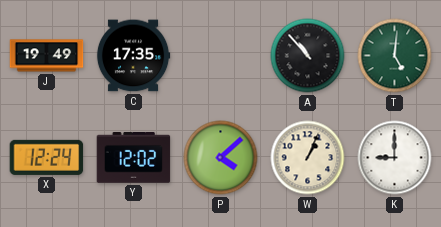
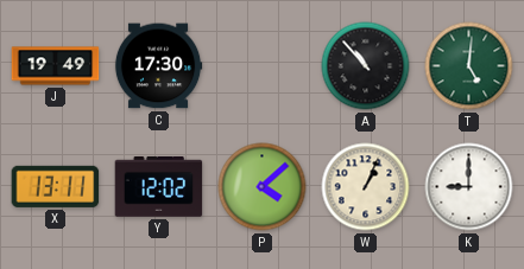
C: 17:35 -> 17:30
X: 12:24 -> 13:11
